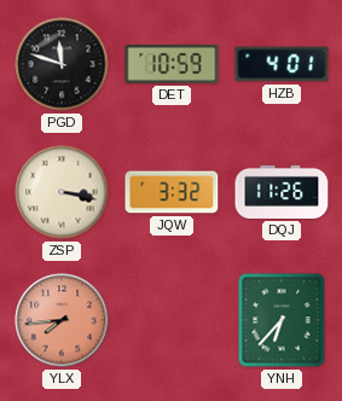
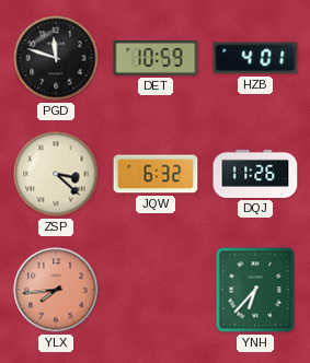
ZSP: 3:17 -> 3:22
JQW: 3:32 -> 6:32
